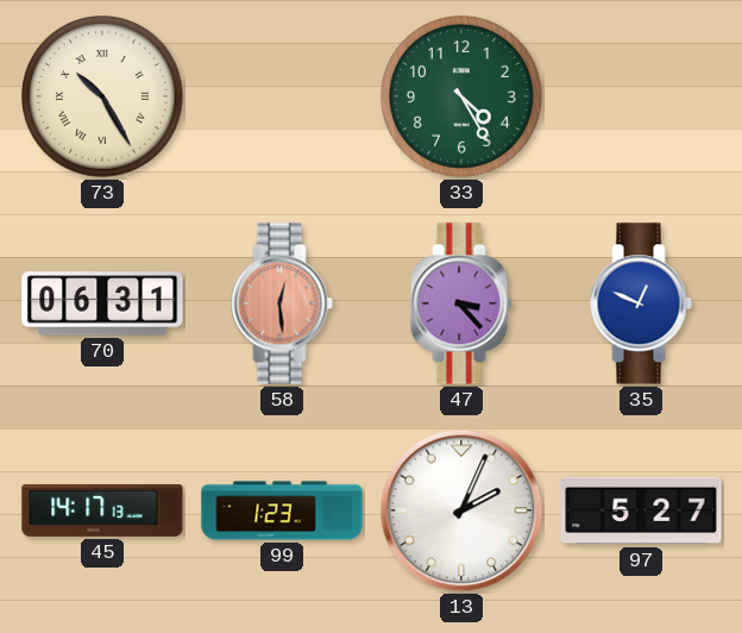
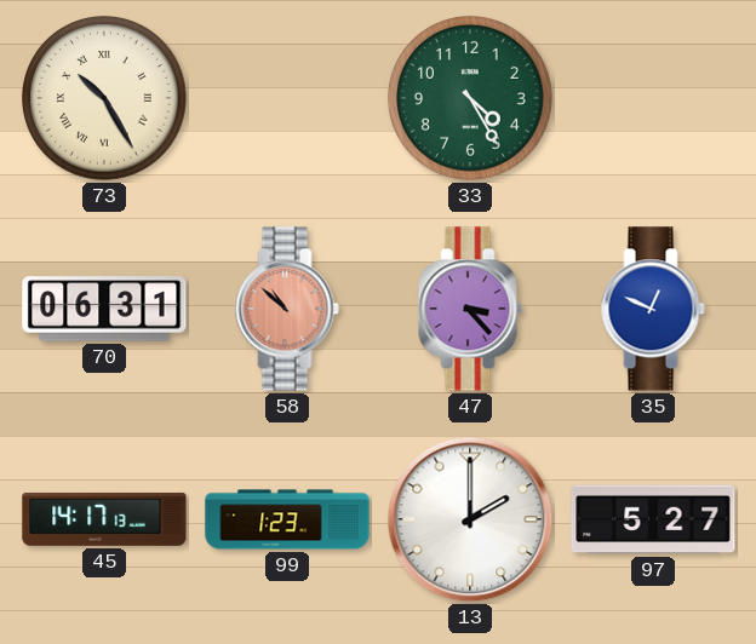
58: 12:29 -> 10:52
13: 2:04 -> 2:00
